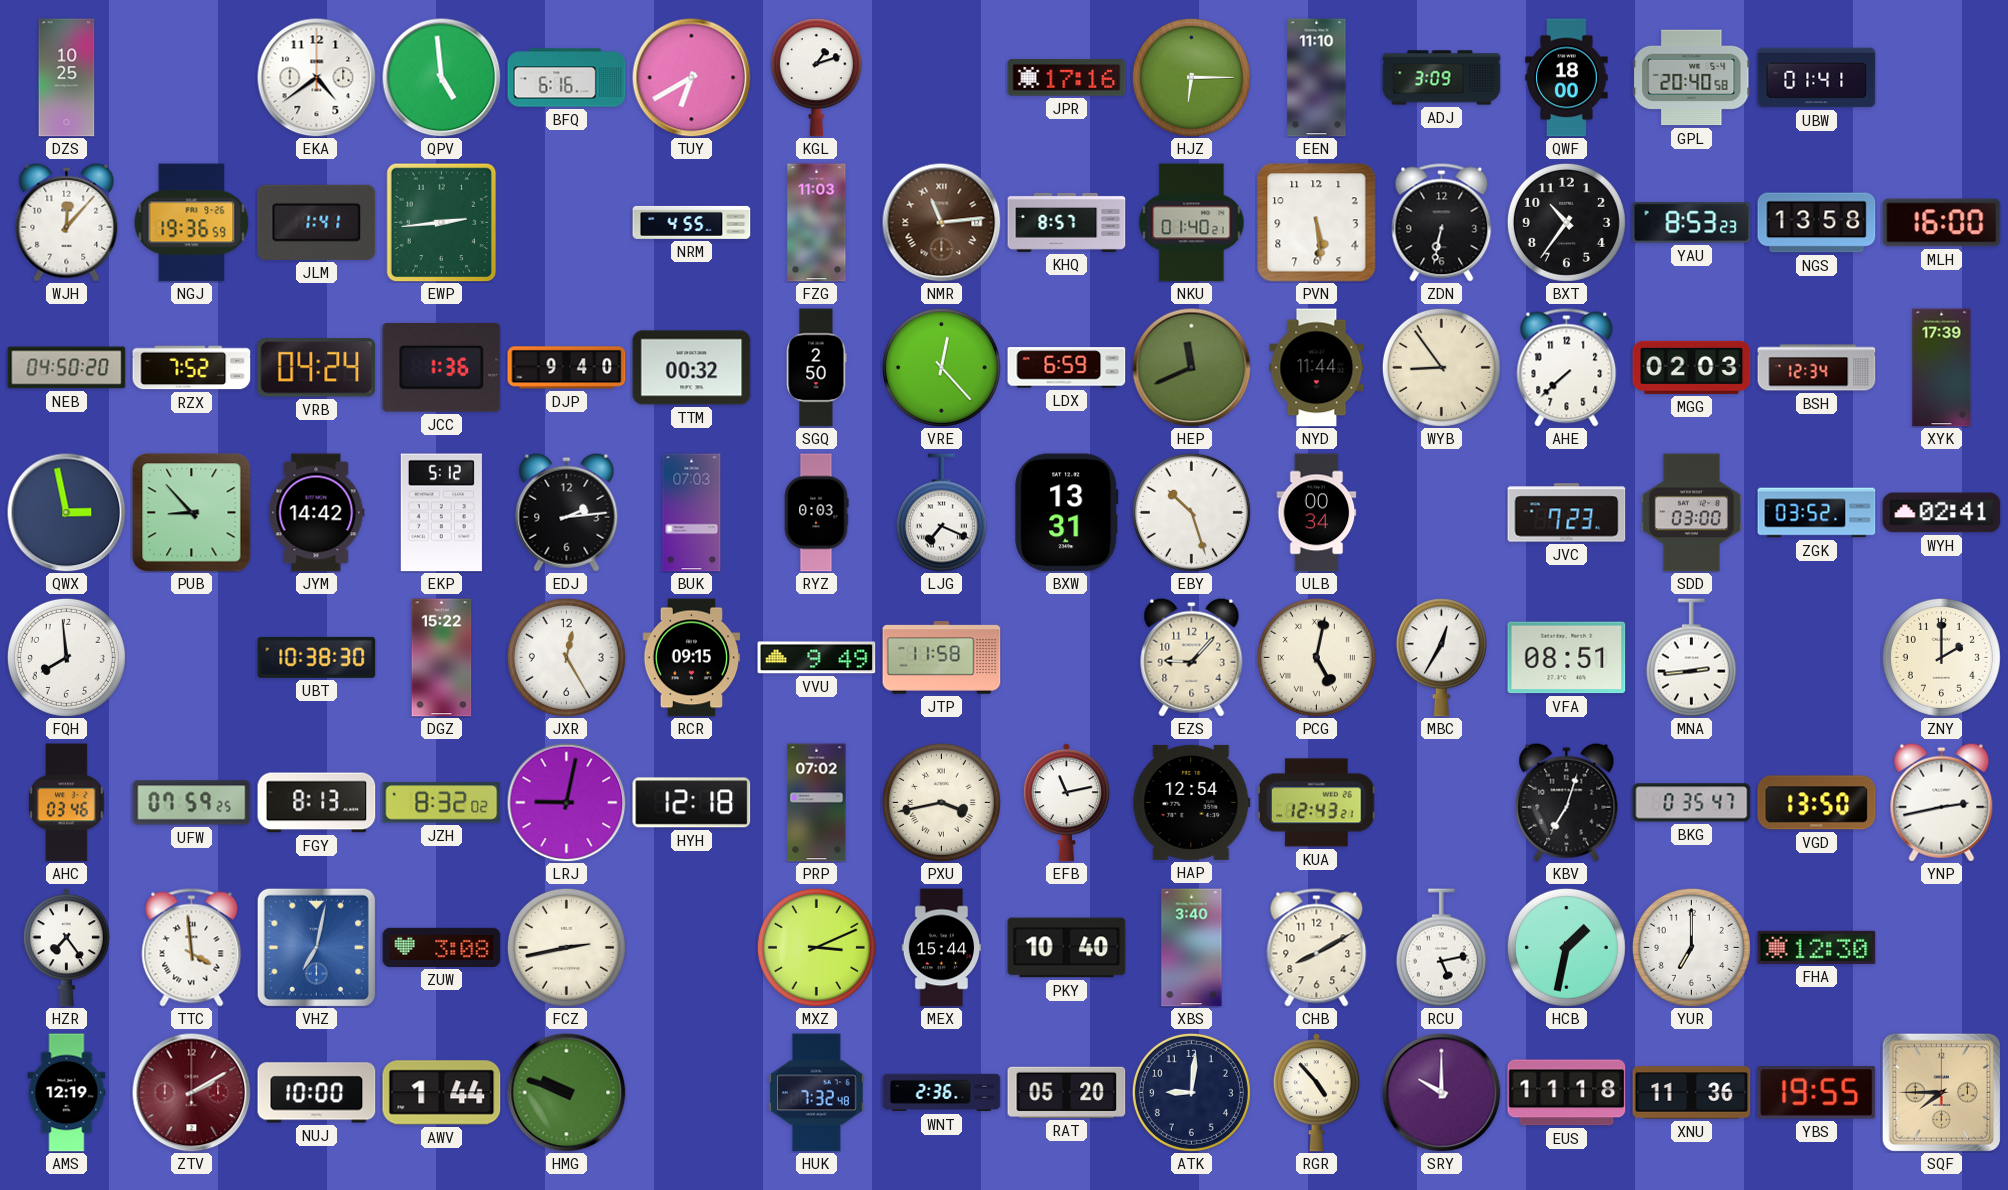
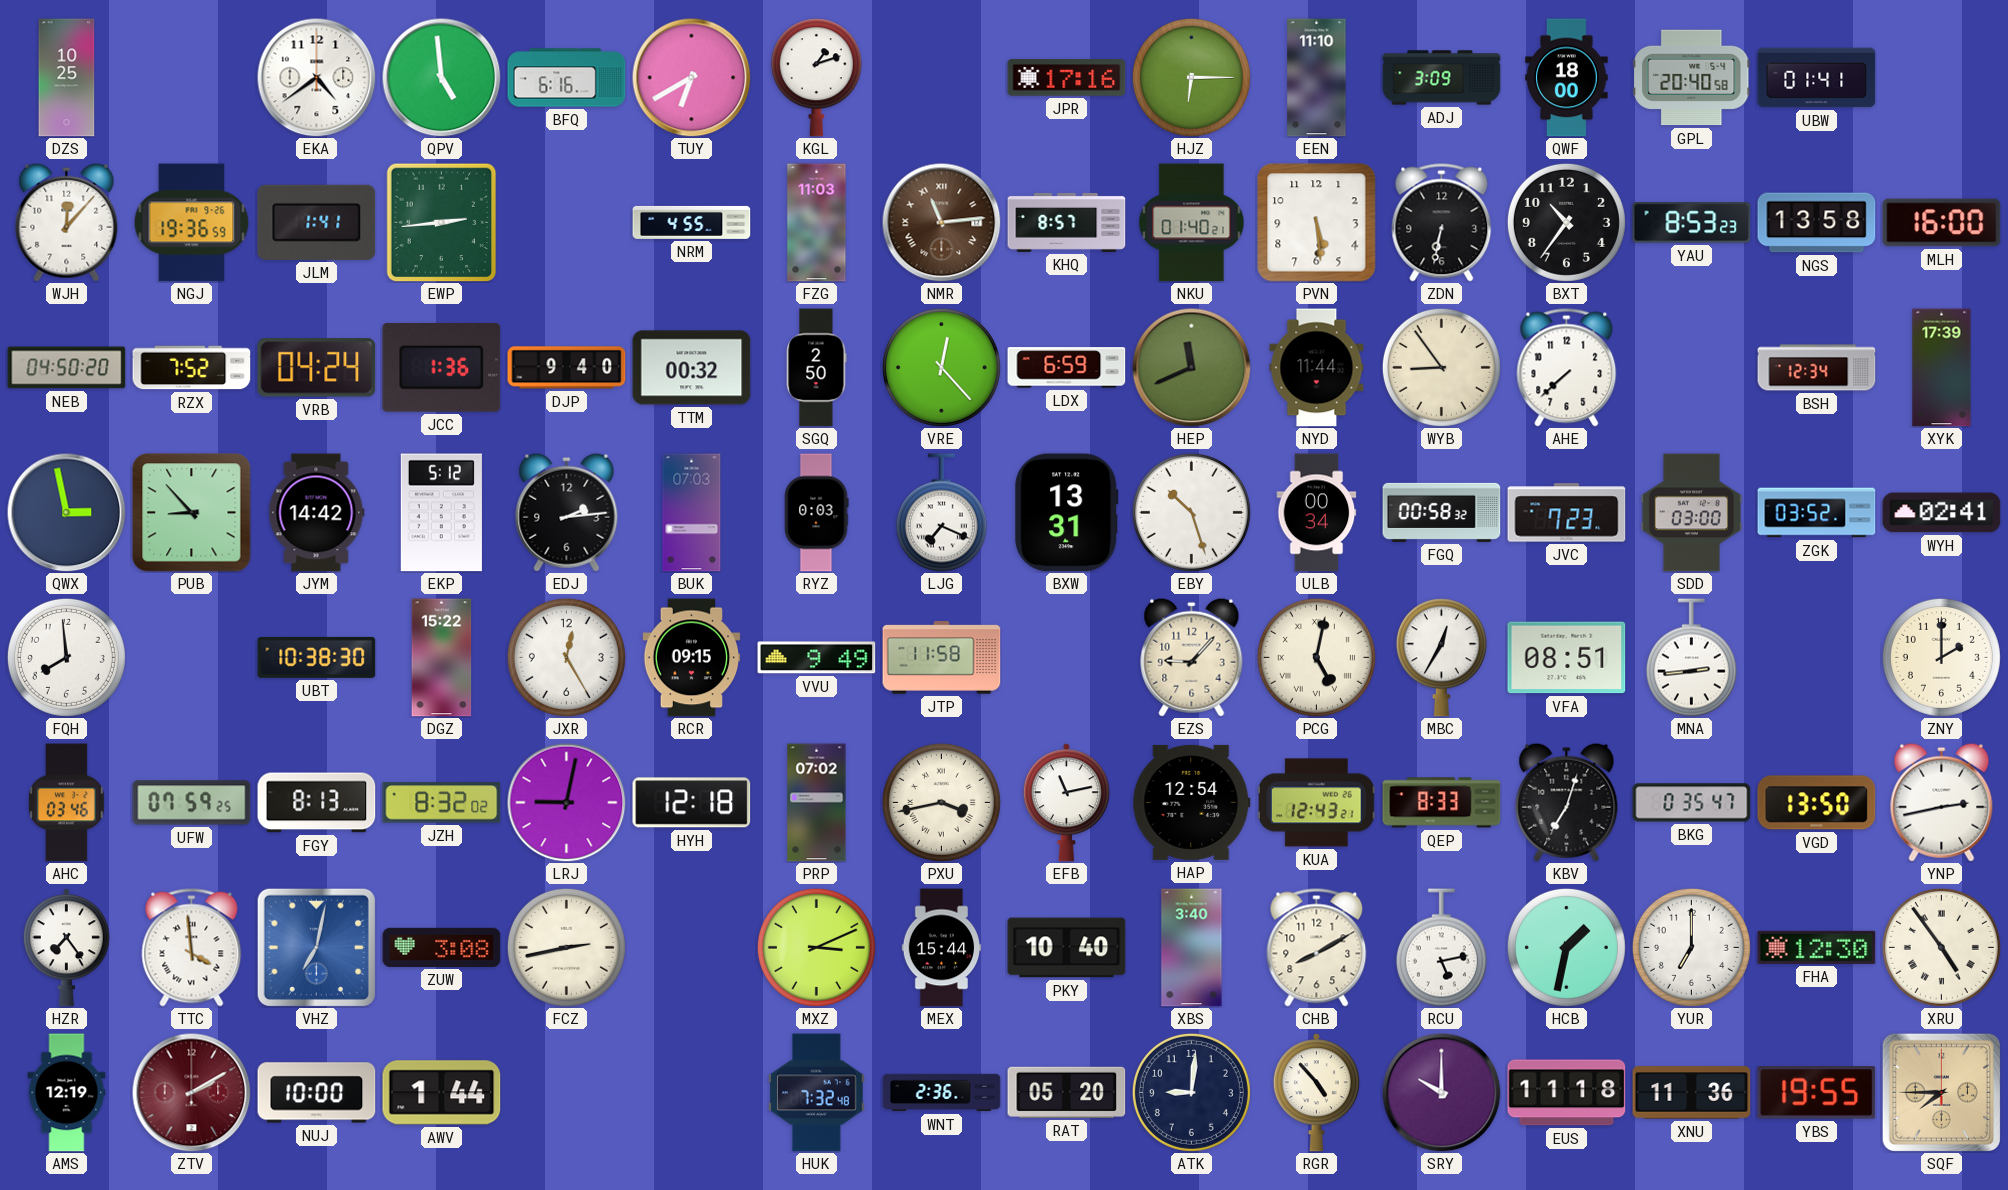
MGG: 02:03 -> none
FGQ: none -> 00:58
QEP: none -> 8:33
XRU: none -> 4:54
HMG: 9:48 -> none
